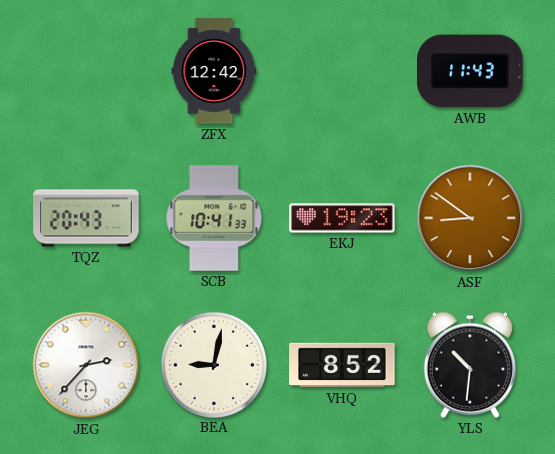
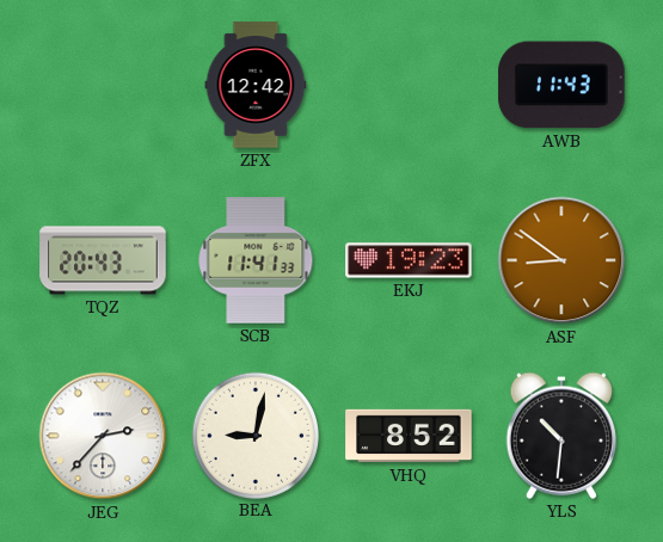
SCB: 10:41 -> 11:41
